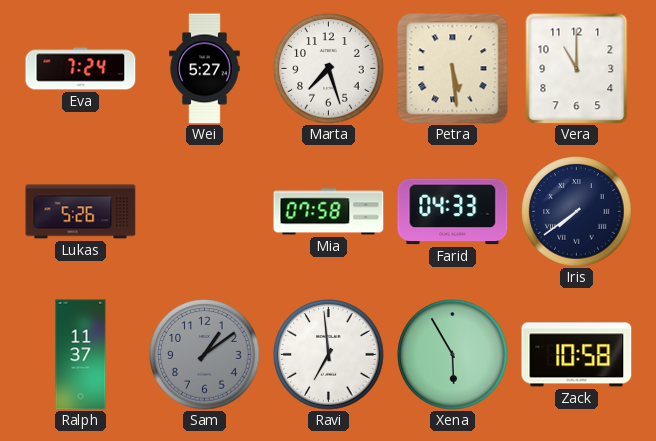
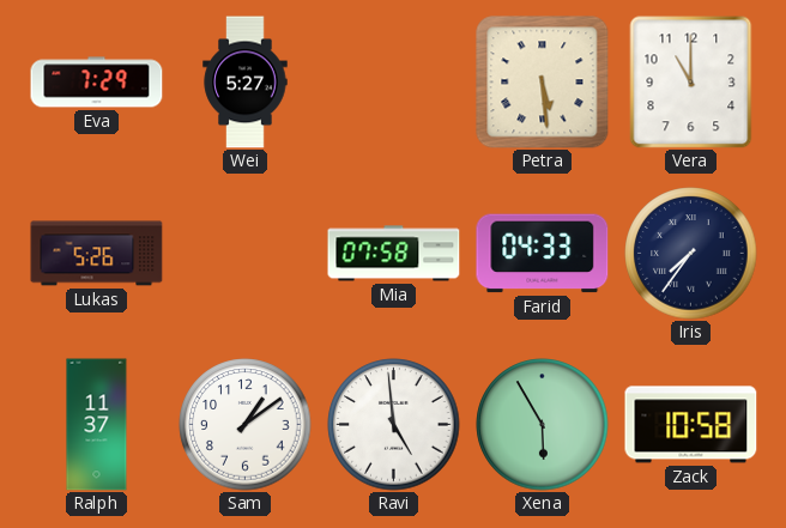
Eva: 7:24 -> 7:29
Marta: 7:27 -> none
Iris: 7:39 -> 7:36
Sam dial: grey -> white
Ravi: 6:59 -> 4:59
